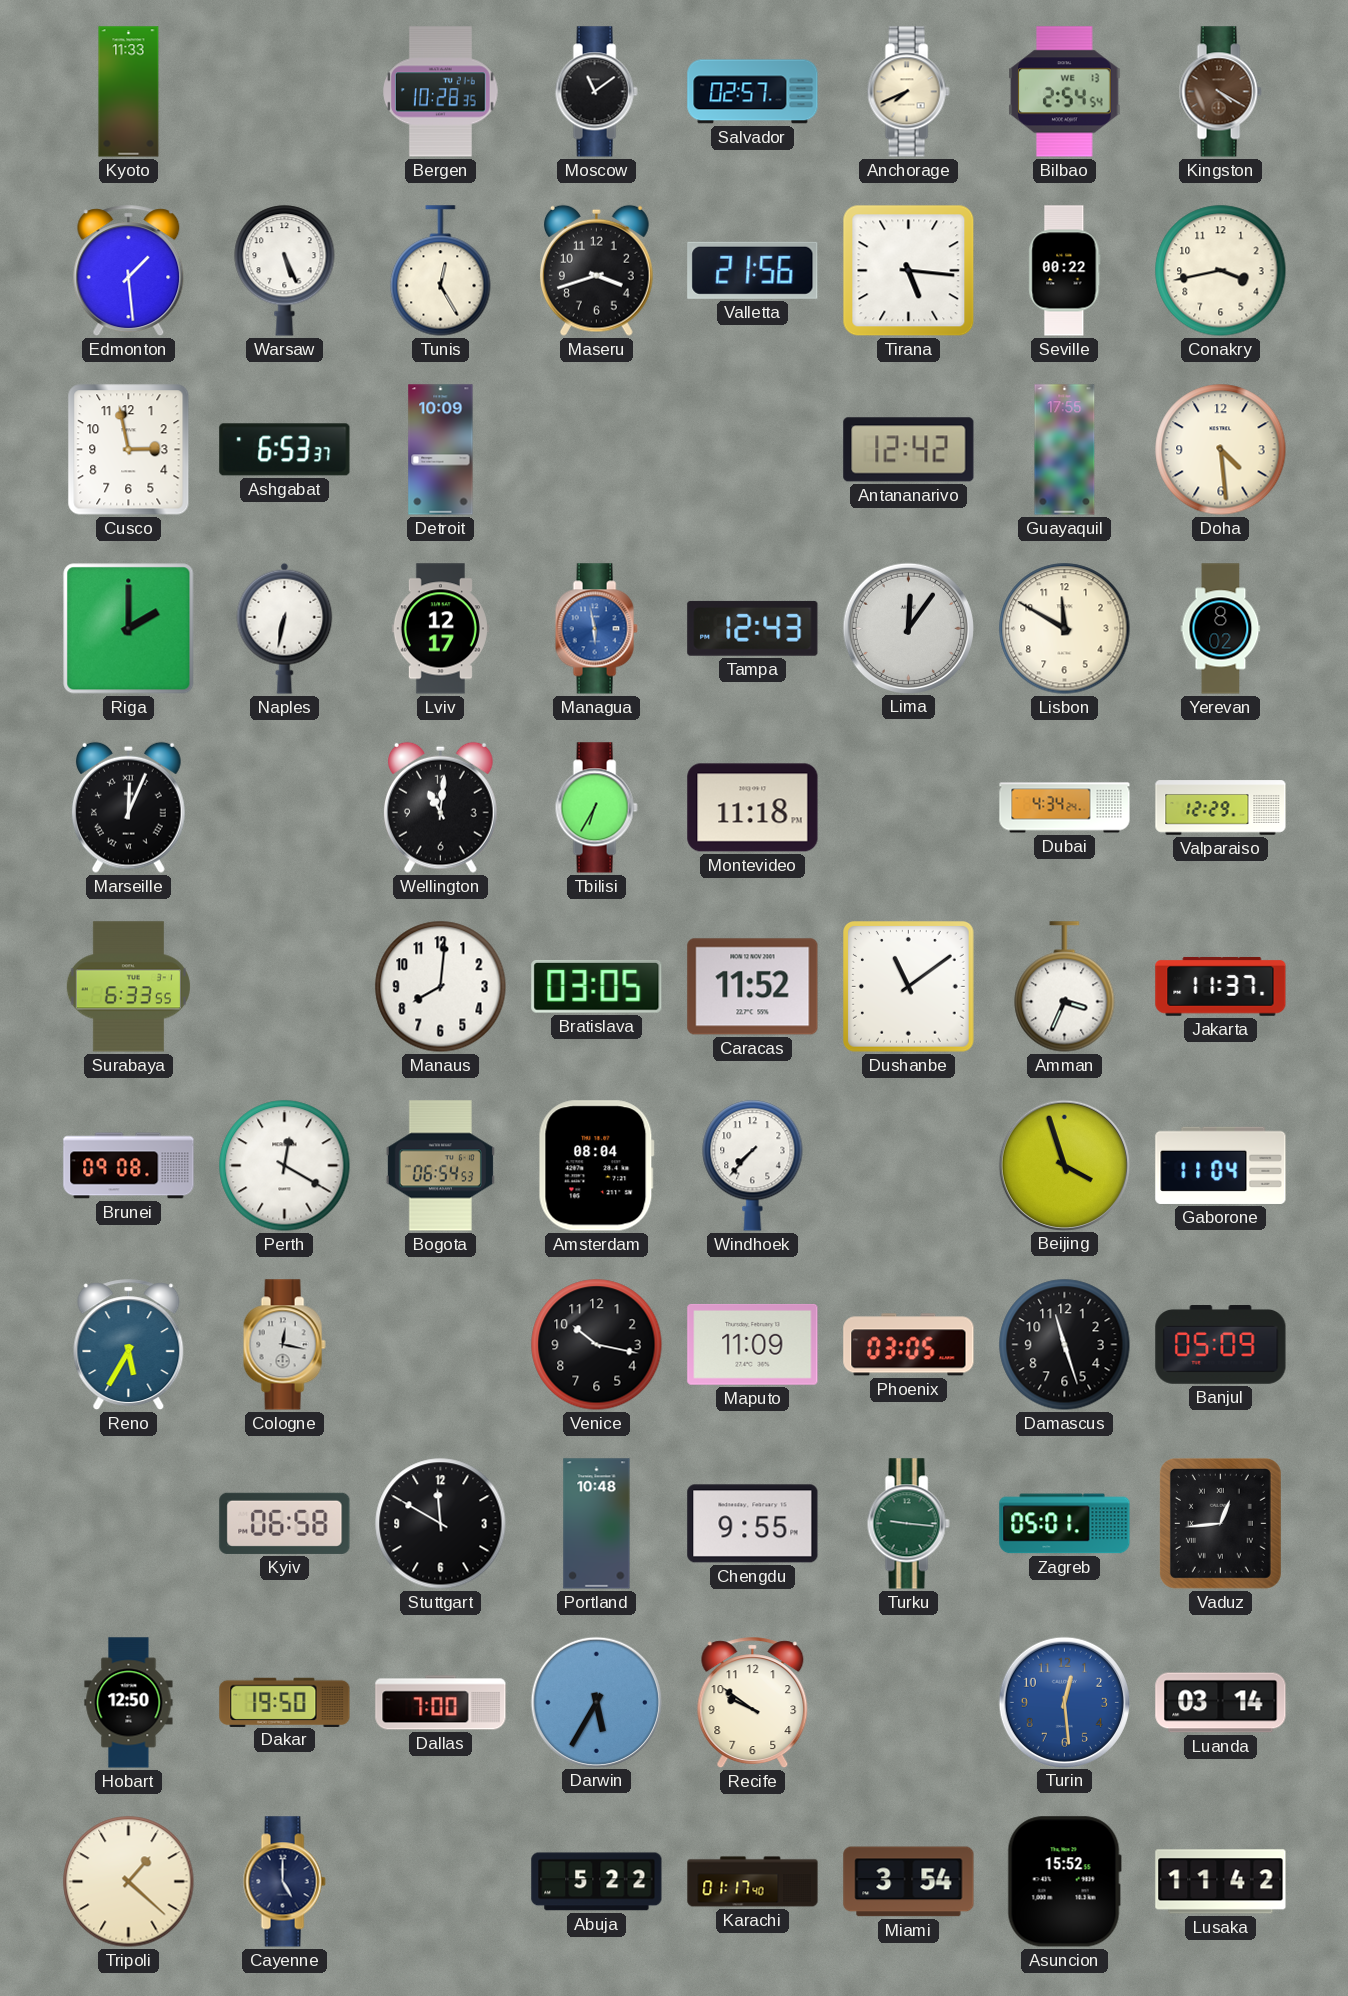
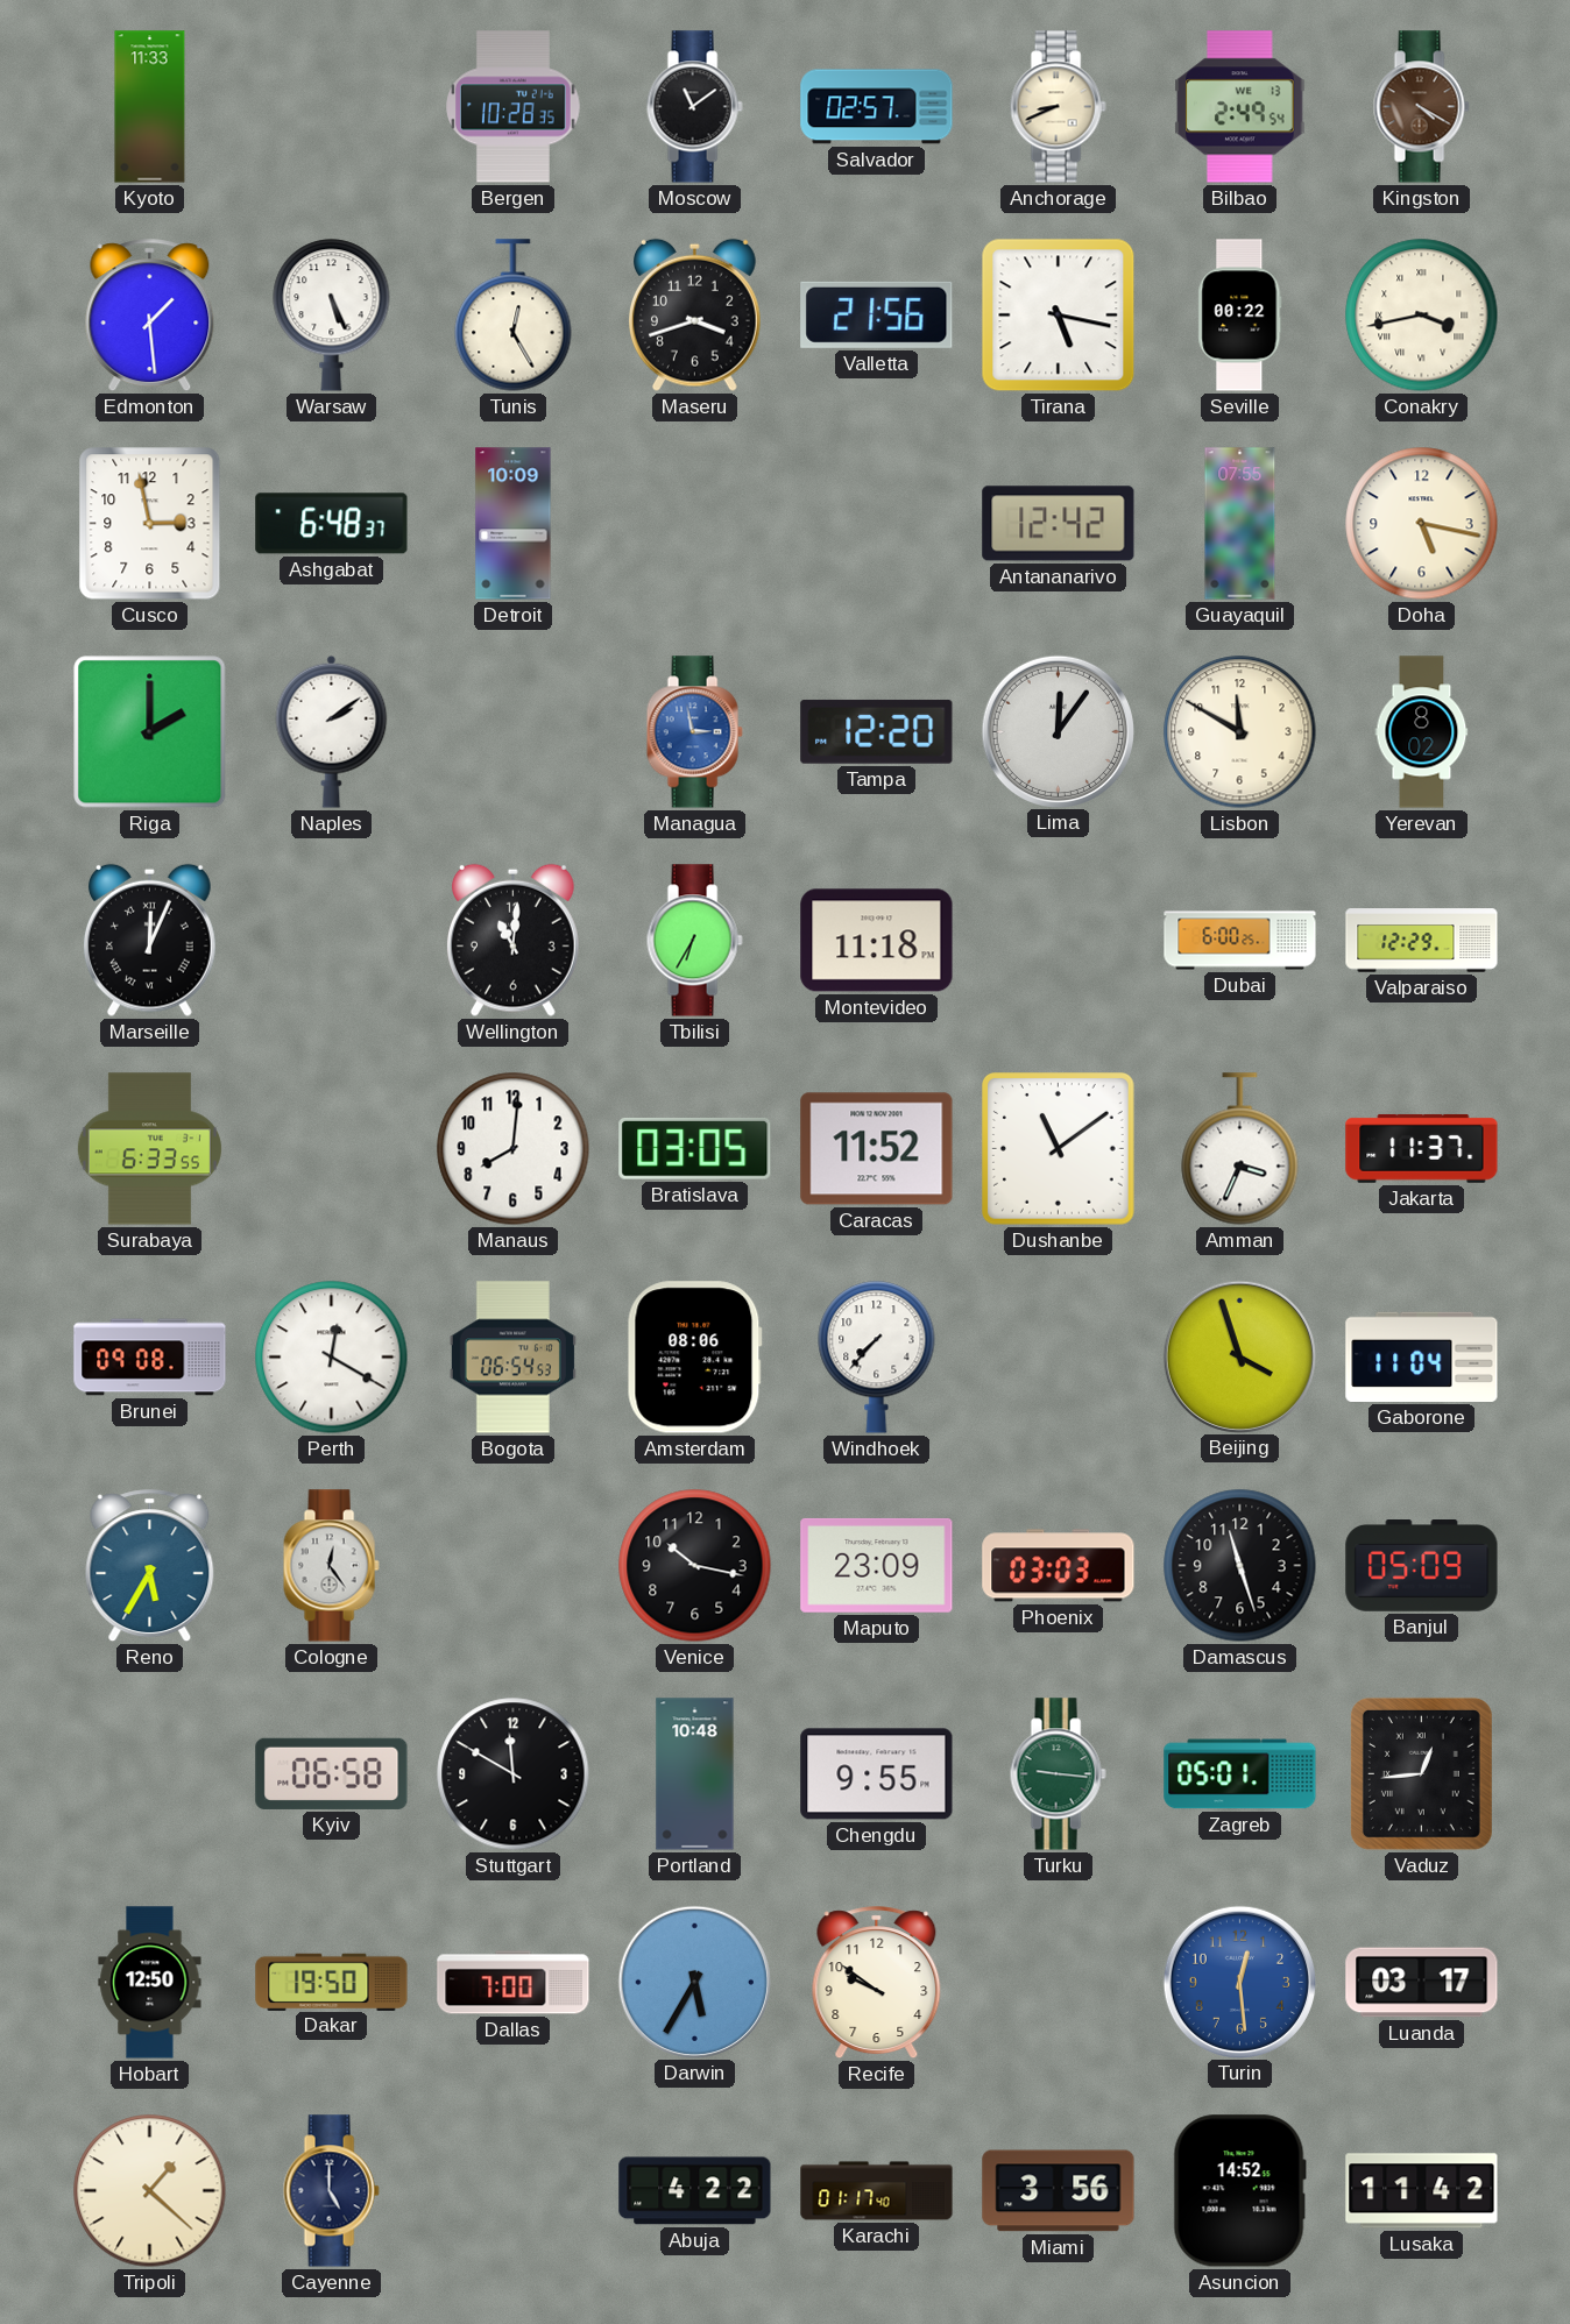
Anchorage: 7:41 -> 8:41
Bilbao: 2:54 -> 2:49
Tirana: 5:16 -> 5:17
Conakry numerals: Arabic -> Roman
Ashgabat: 6:53 -> 6:48
Guayaquil: 17:55 -> 07:55
Doha: 4:29 -> 5:17
Naples: 6:32 -> 2:09
Lviv: 12:17 -> none
Managua: 5:58 -> 2:58
Tampa: 12:43 -> 12:20
Dubai: 4:34 -> 6:00
Amsterdam: 08:04 -> 08:06
Cologne: 12:17 -> 12:24
Maputo: 11:09 -> 23:09
Phoenix: 03:05 -> 03:03
Luanda: 03:14 -> 03:17
Abuja: 5:22 -> 4:22
Miami: 3:54 -> 3:56
Asuncion: 15:52 -> 14:52
